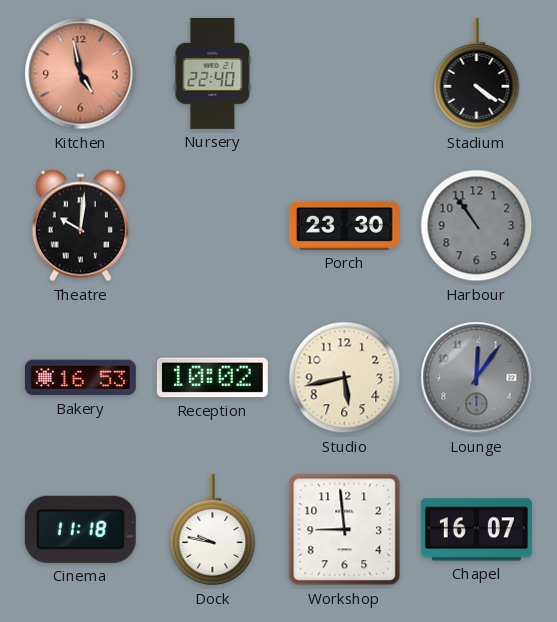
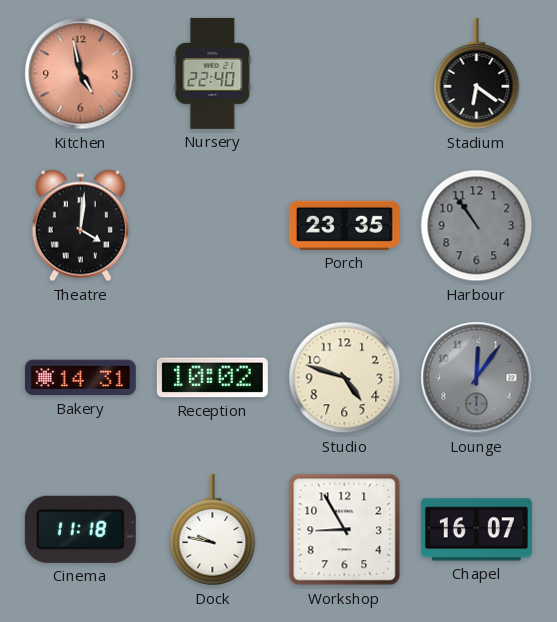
Stadium: 4:21 -> 6:21
Theatre: 10:01 -> 4:01
Porch: 23:30 -> 23:35
Bakery: 16:53 -> 14:31
Studio: 5:43 -> 4:48
Workshop: 8:59 -> 8:55
